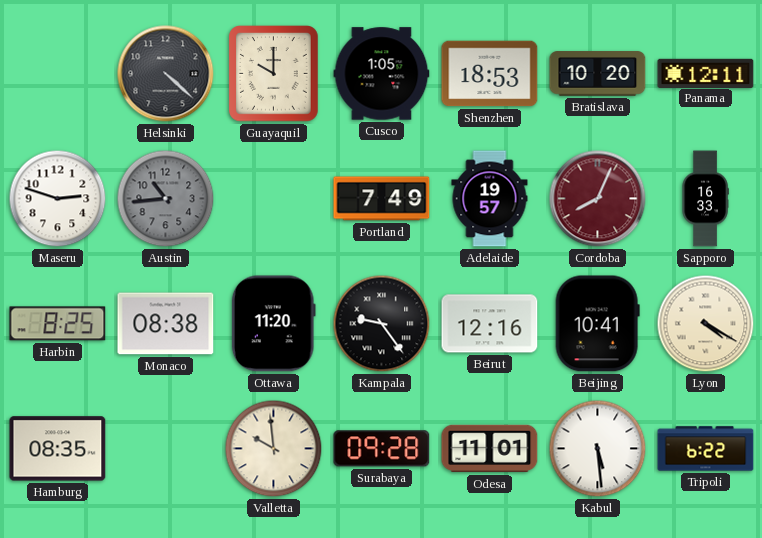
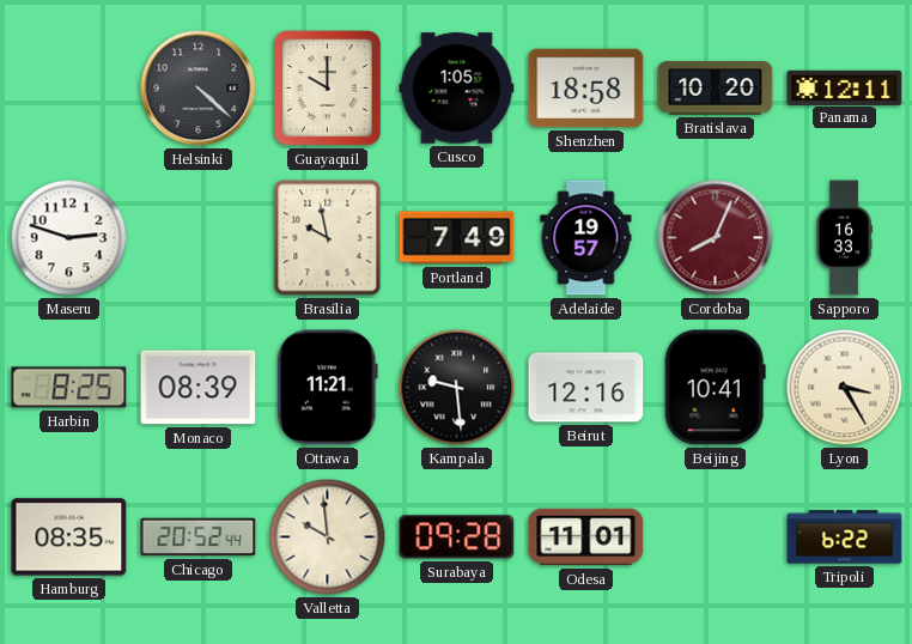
Shenzhen: 18:53 -> 18:58
Austin: 10:44 -> none
Brasilia: none -> 9:58
Monaco: 08:38 -> 08:39
Ottawa: 11:20 -> 11:21
Kampala: 9:24 -> 9:29
Lyon: 4:20 -> 3:25
Chicago: none -> 20:52
Kabul: 5:29 -> none
